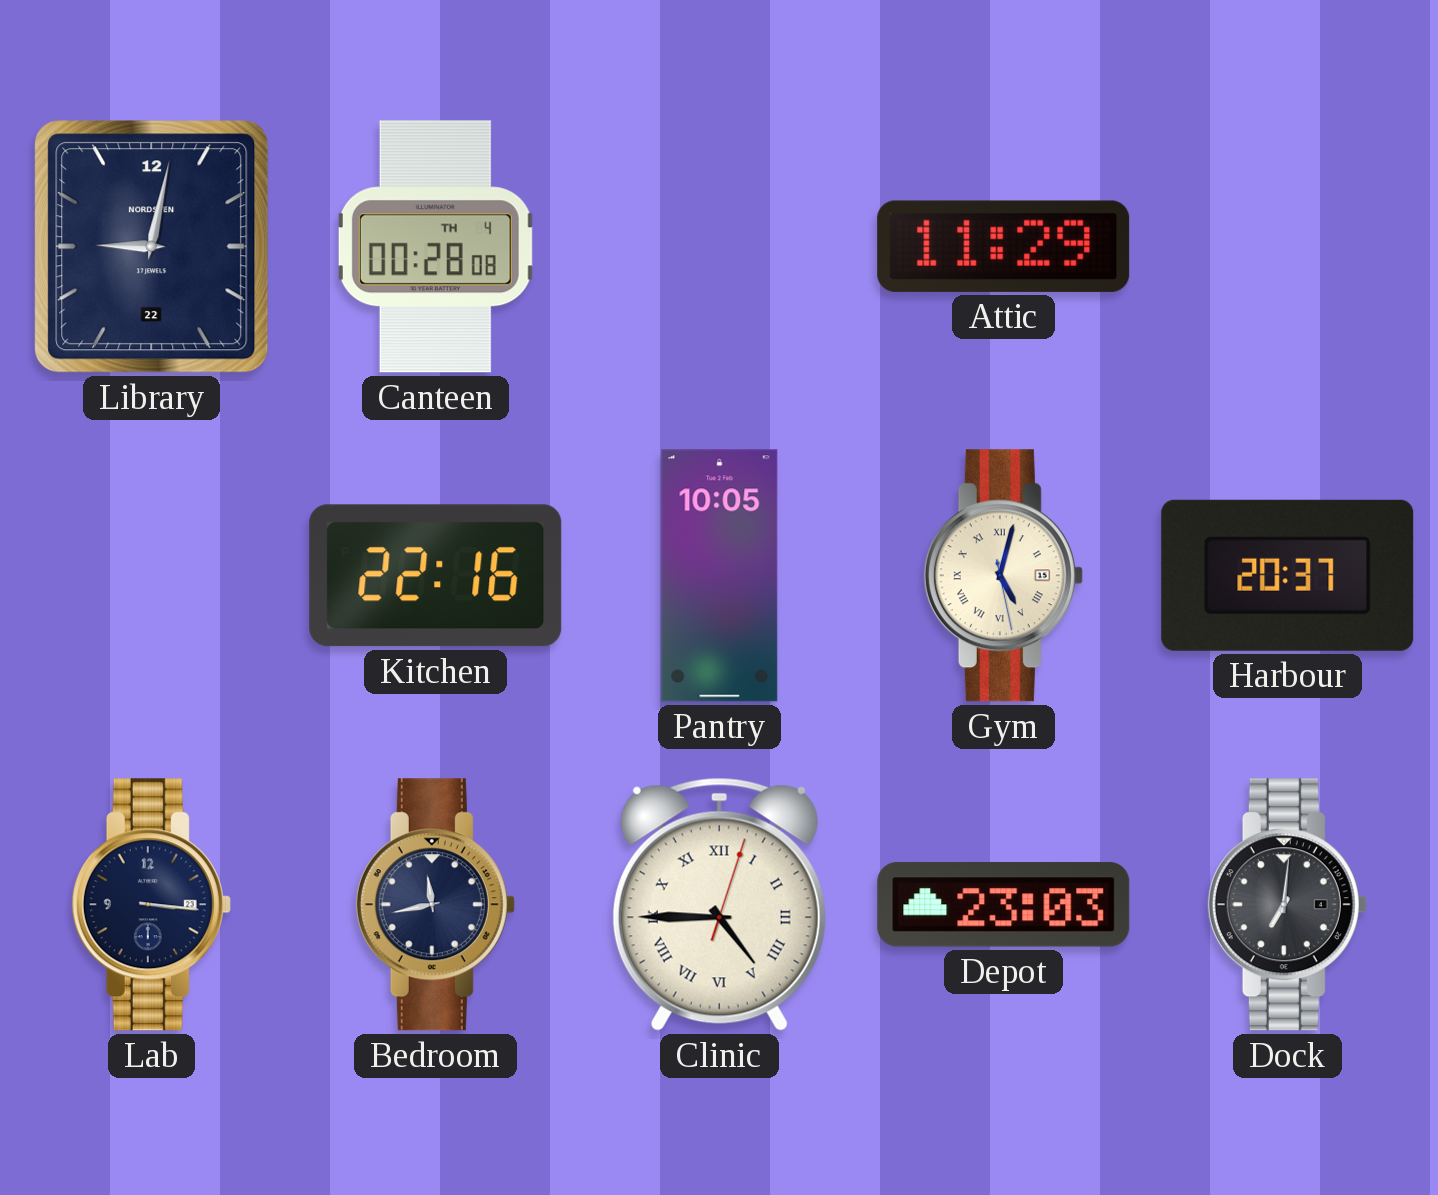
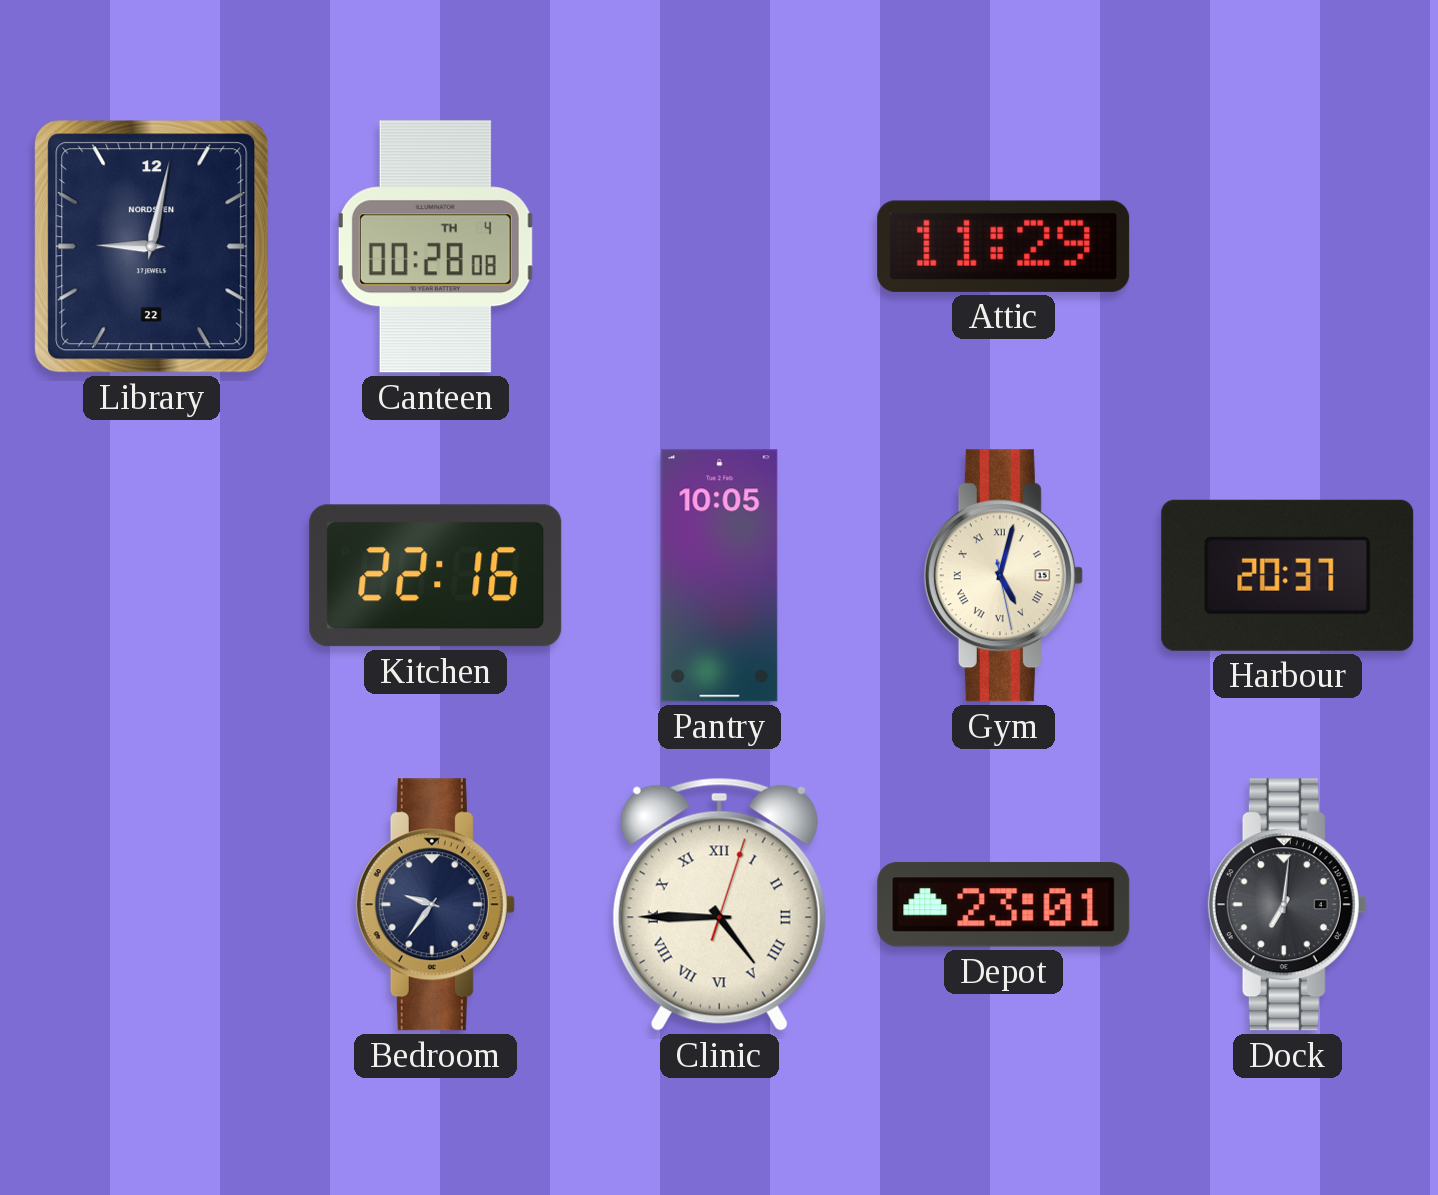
Lab: 3:16 -> none
Bedroom: 11:43 -> 9:36
Depot: 23:03 -> 23:01
